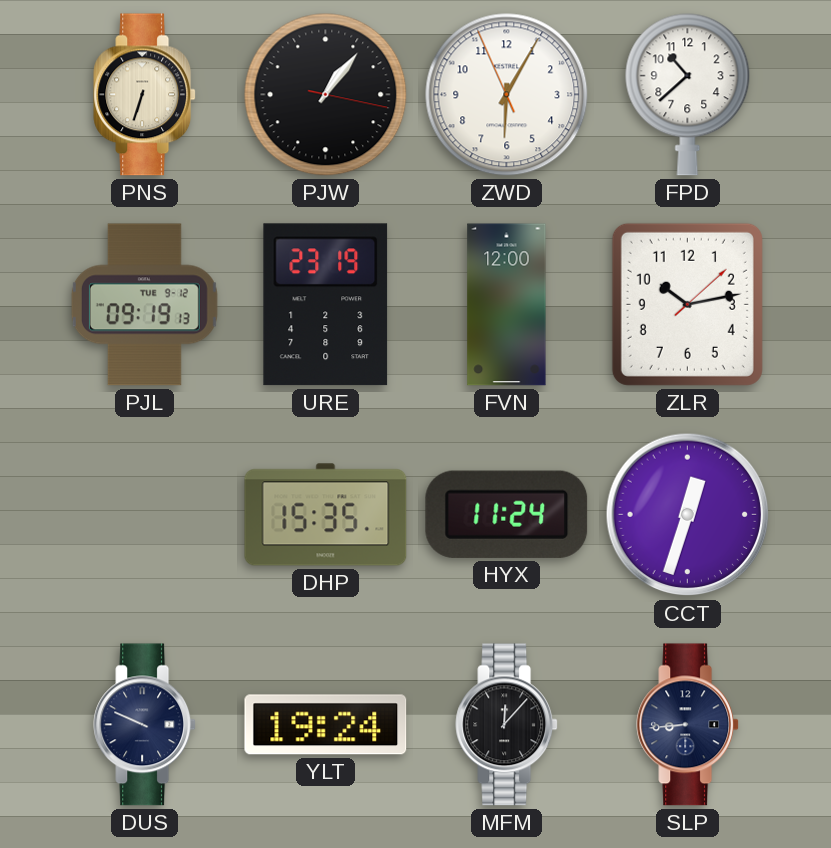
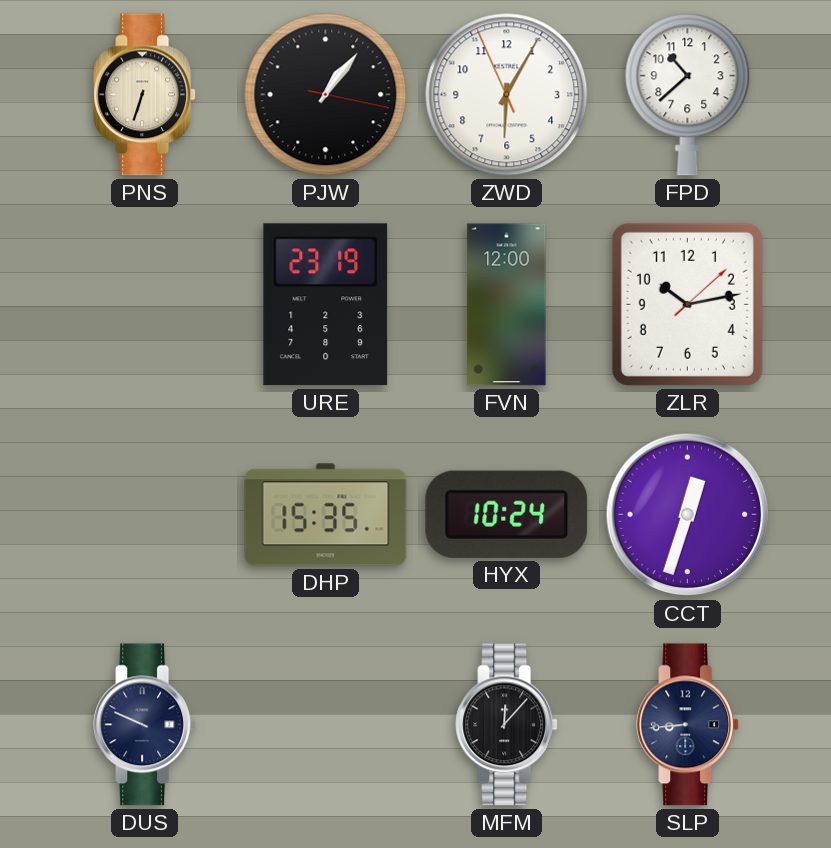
PJL: 09:19 -> none
HYX: 11:24 -> 10:24
YLT: 19:24 -> none
